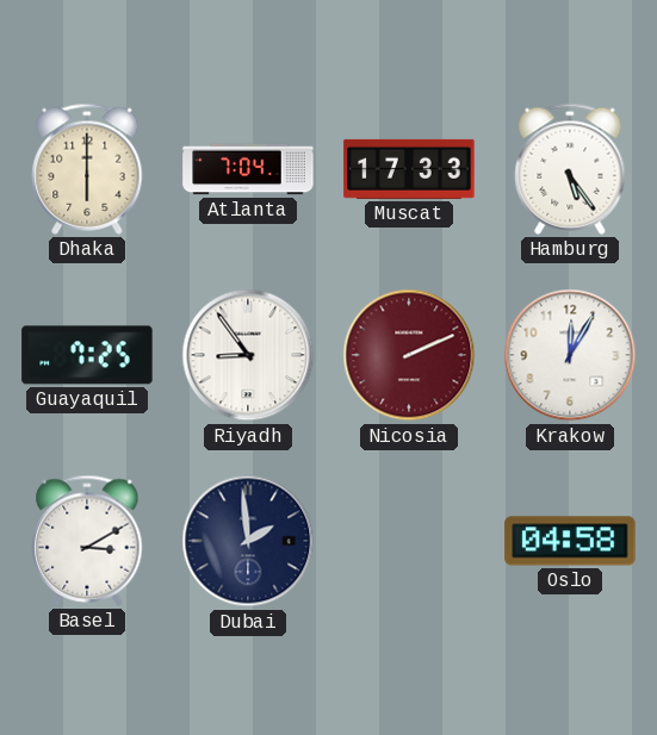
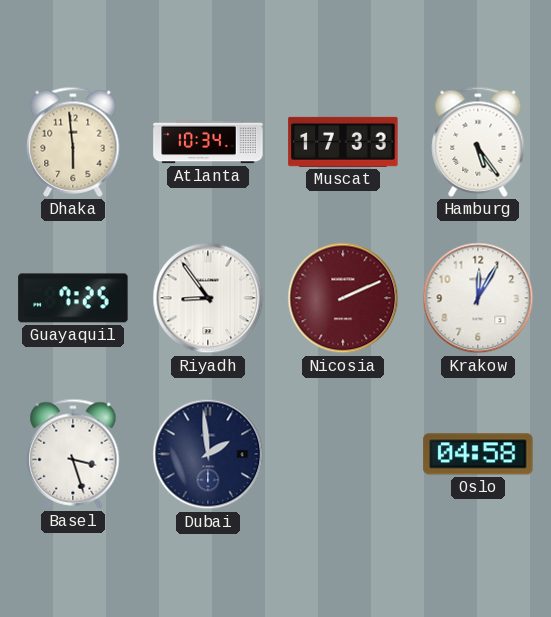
Dhaka: 6:00 -> 5:59
Atlanta: 7:04 -> 10:34
Basel: 3:10 -> 3:27
